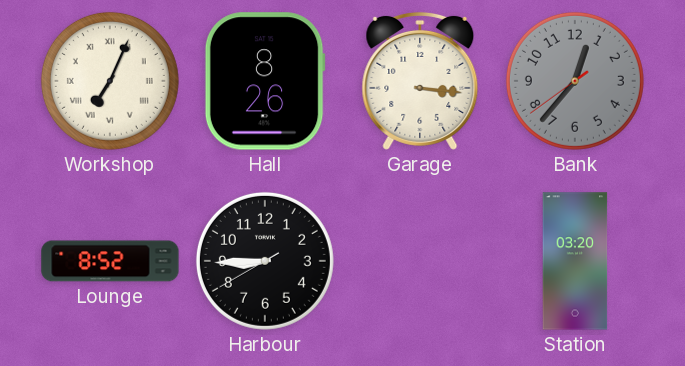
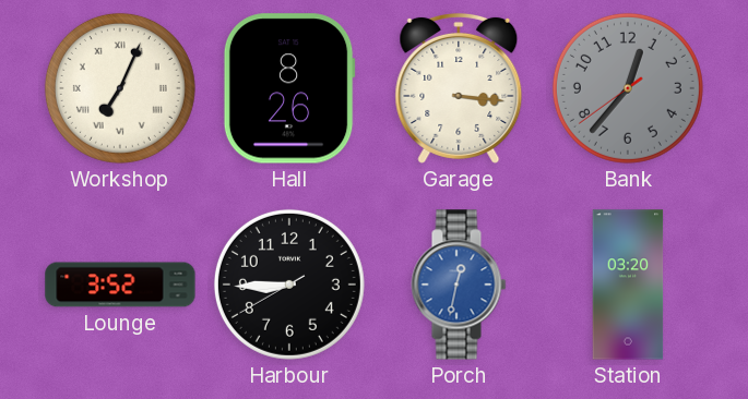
Lounge: 8:52 -> 3:52
Porch: none -> 12:32
